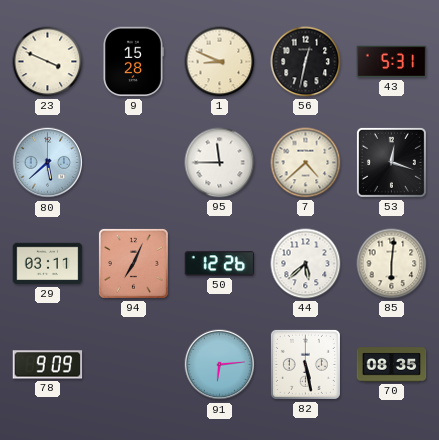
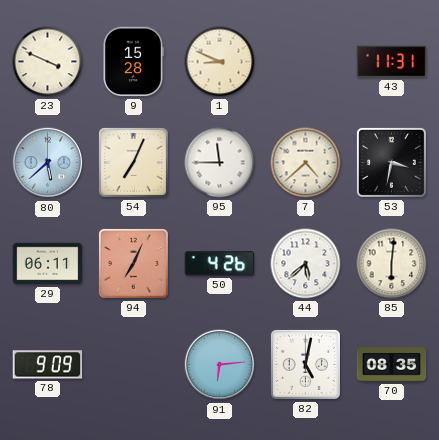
56: 12:32 -> none
43: 5:31 -> 11:31
54: none -> 7:04
53: 12:18 -> 3:32
29: 03:11 -> 06:11
50: 12:26 -> 4:26
82: 5:28 -> 5:02
